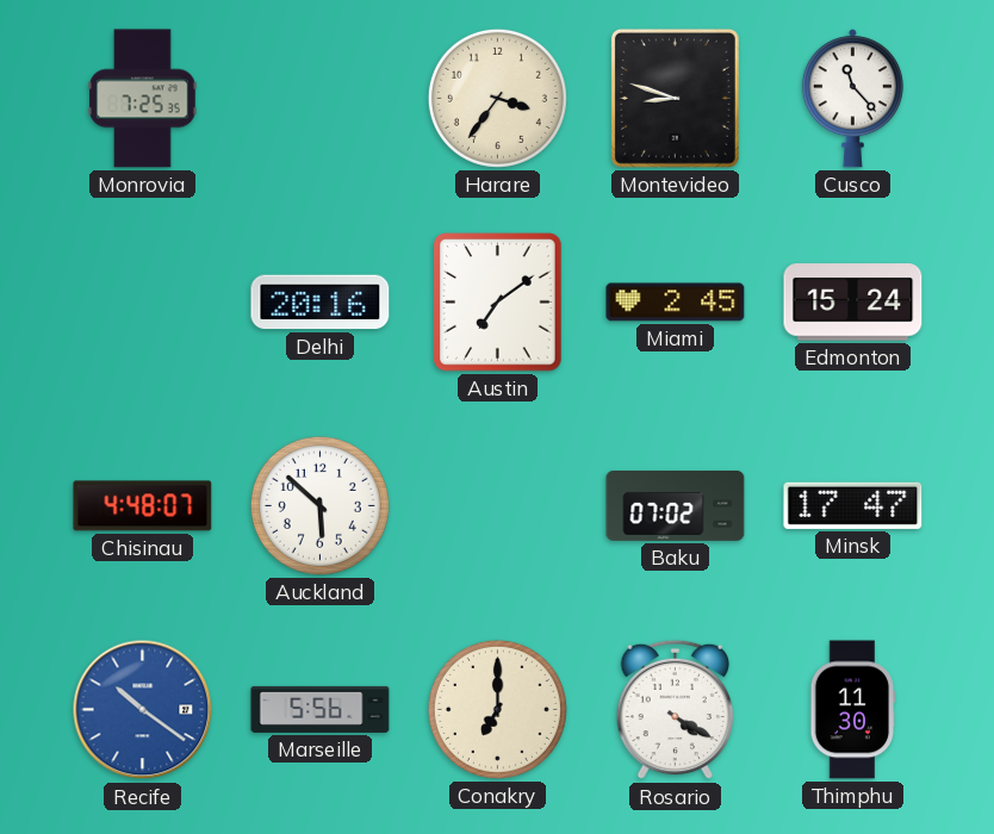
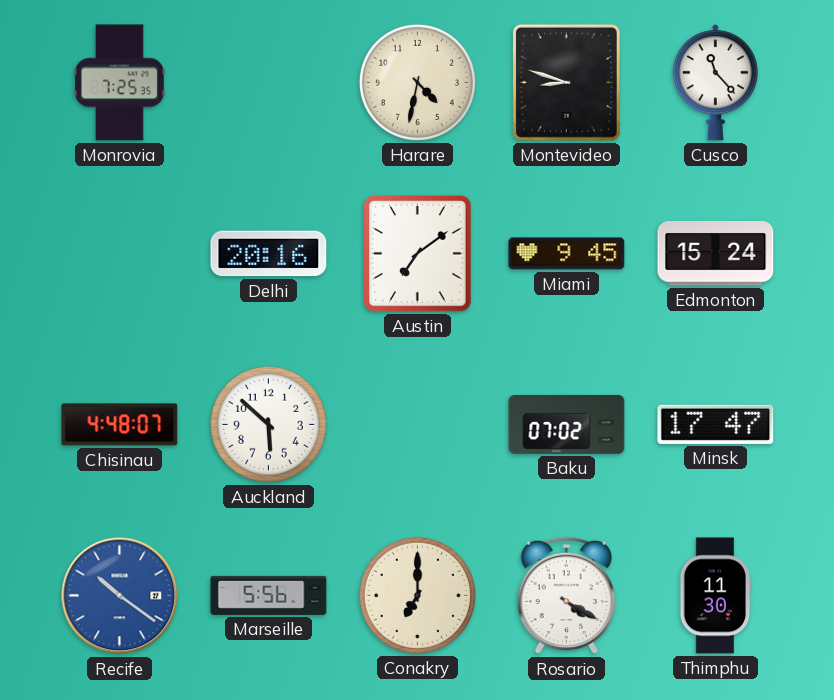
Harare: 3:36 -> 4:32
Miami: 2:45 -> 9:45
